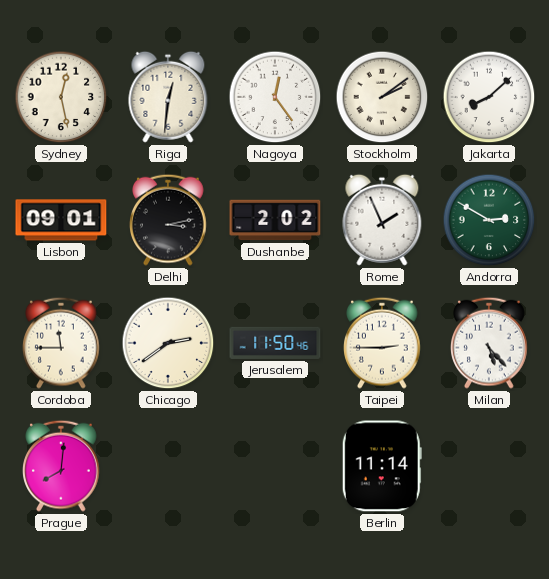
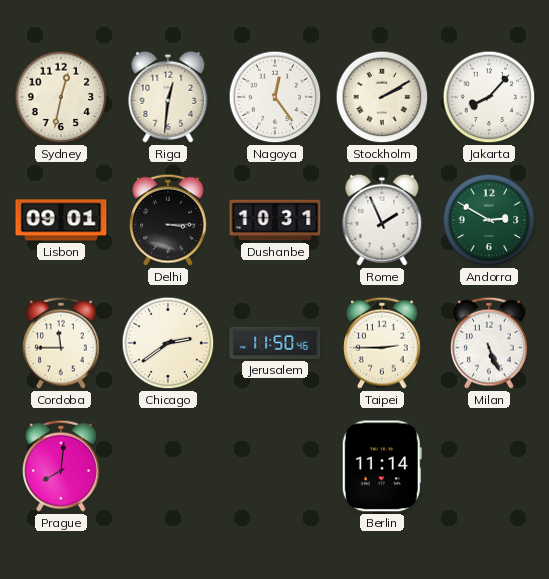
Sydney: 12:28 -> 12:32
Stockholm: 2:09 -> 2:10
Jakarta: 8:08 -> 8:07
Delhi: 3:13 -> 3:15
Dushanbe: 2:02 -> 10:31
Milan: 5:23 -> 5:26
